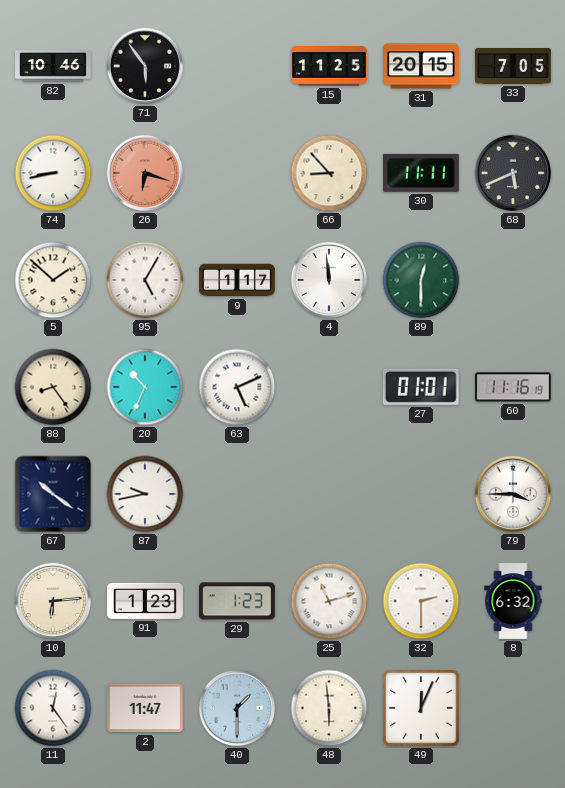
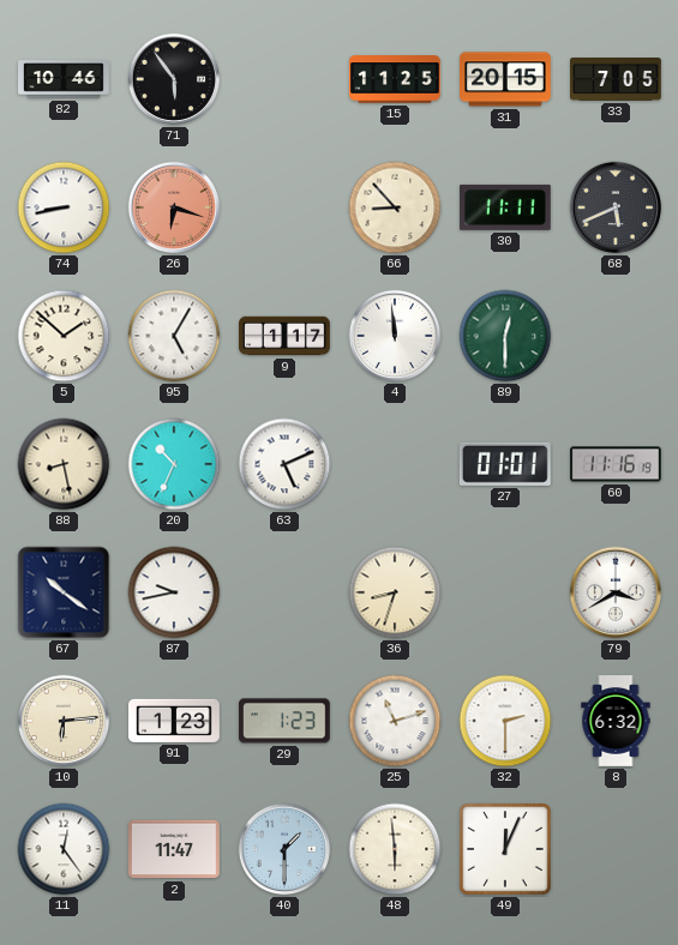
88: 8:24 -> 8:28
36: none -> 8:33
79: 3:45 -> 3:40
